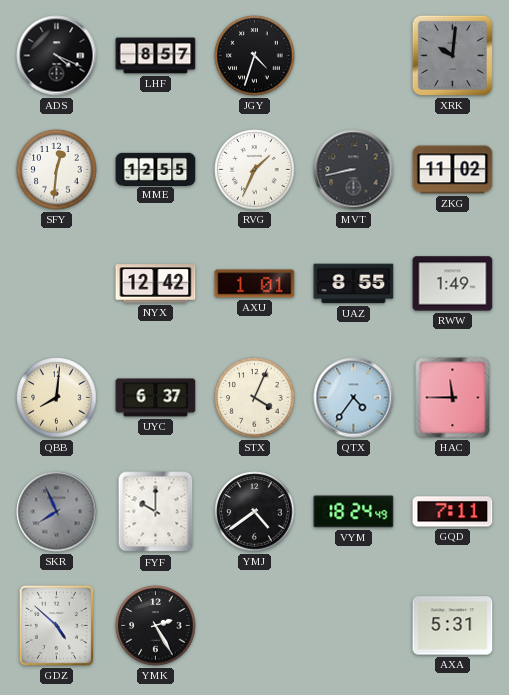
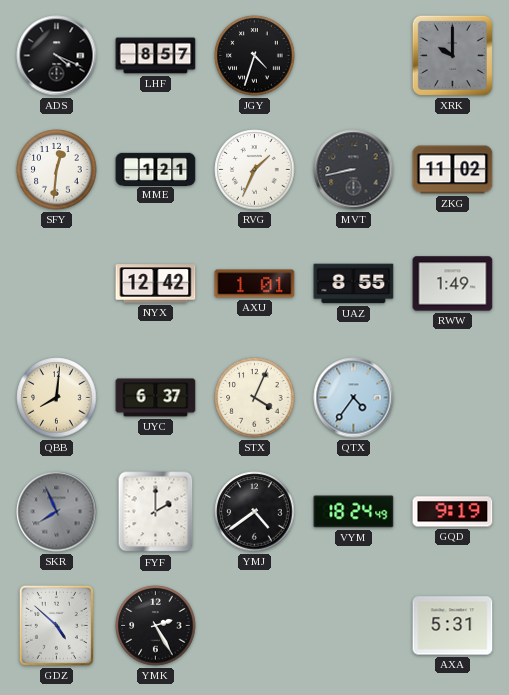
XRK: 10:01 -> 10:00
MME: 12:55 -> 1:21
HAC: 11:45 -> none
FYF: 10:00 -> 2:00
GQD: 7:11 -> 9:19
